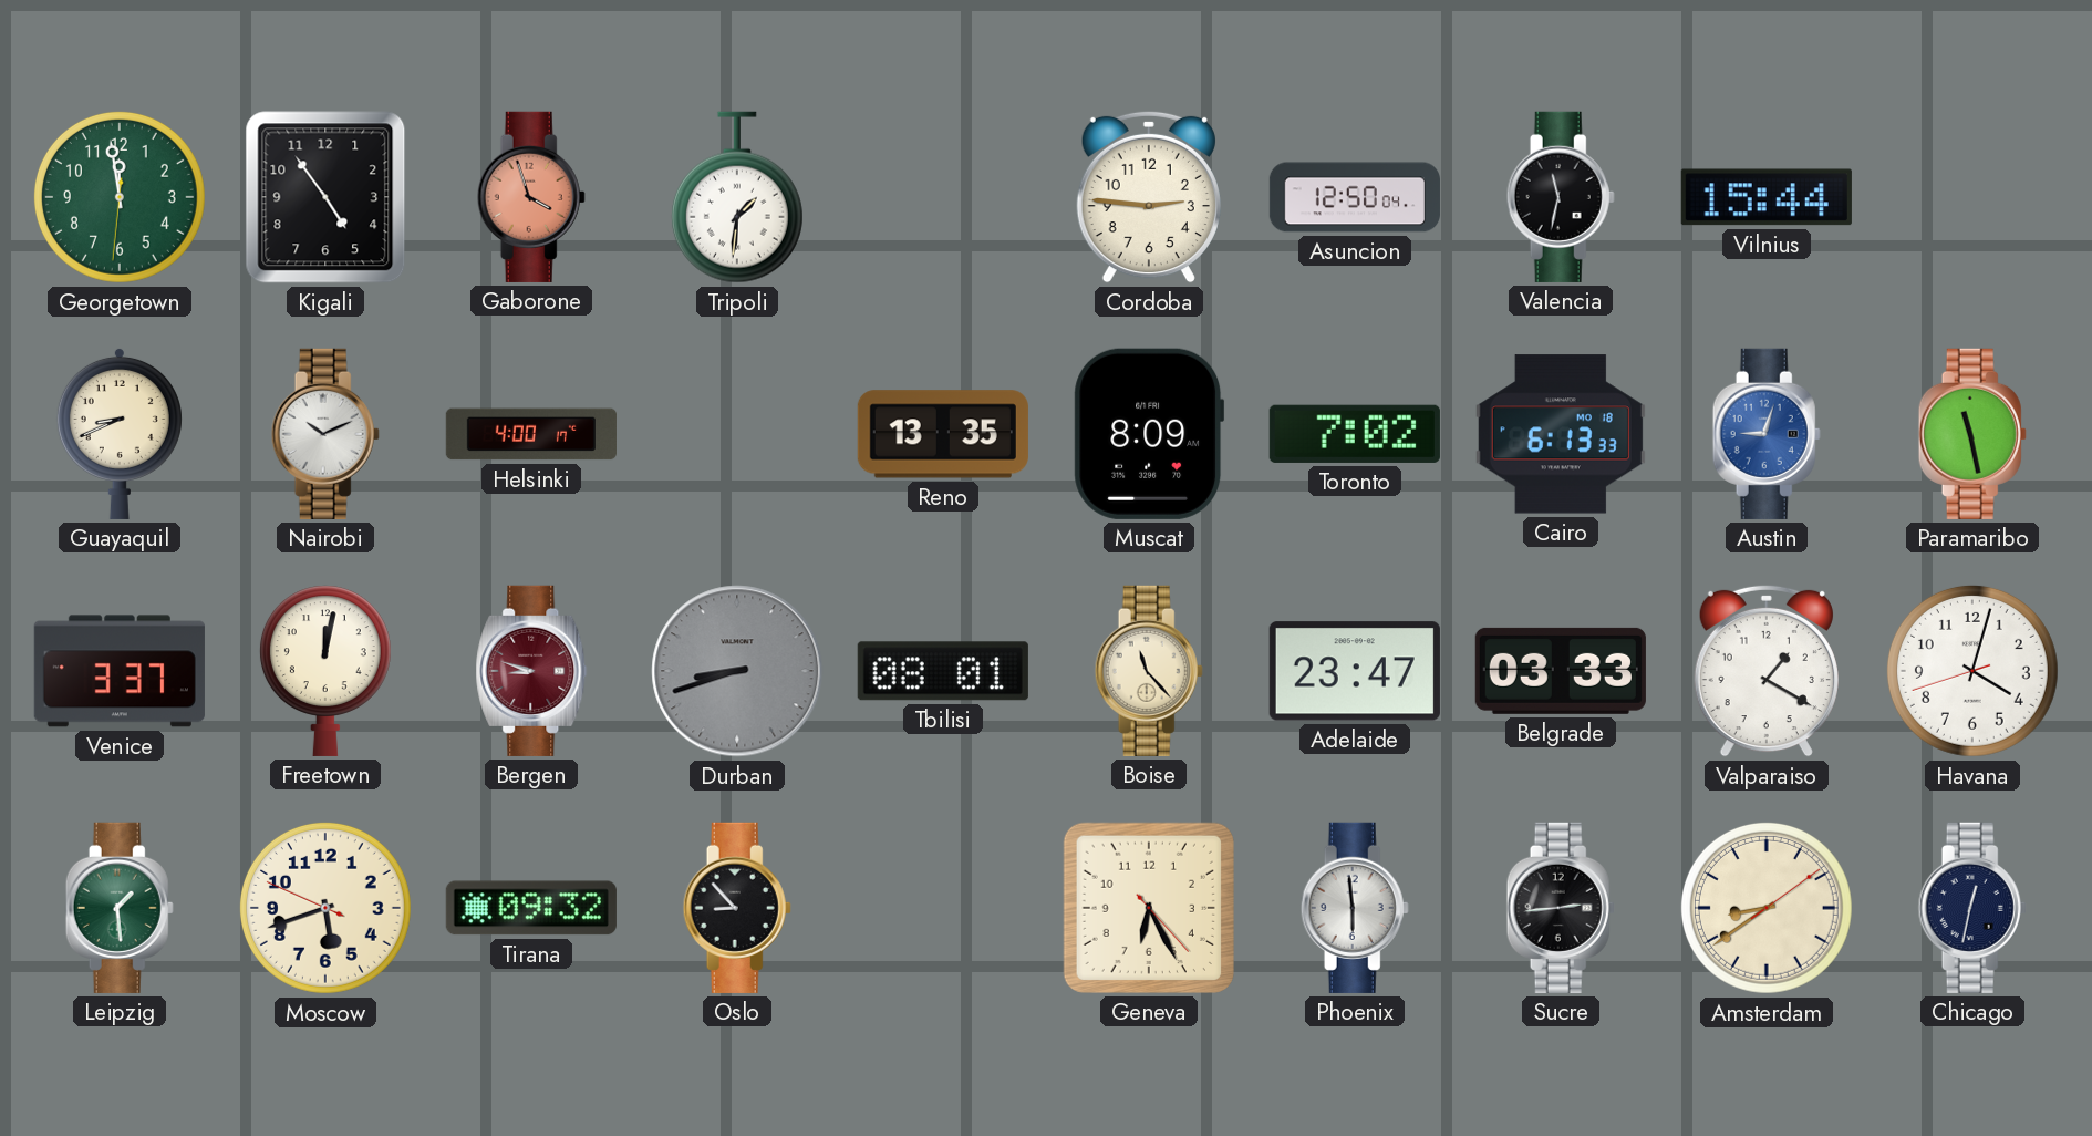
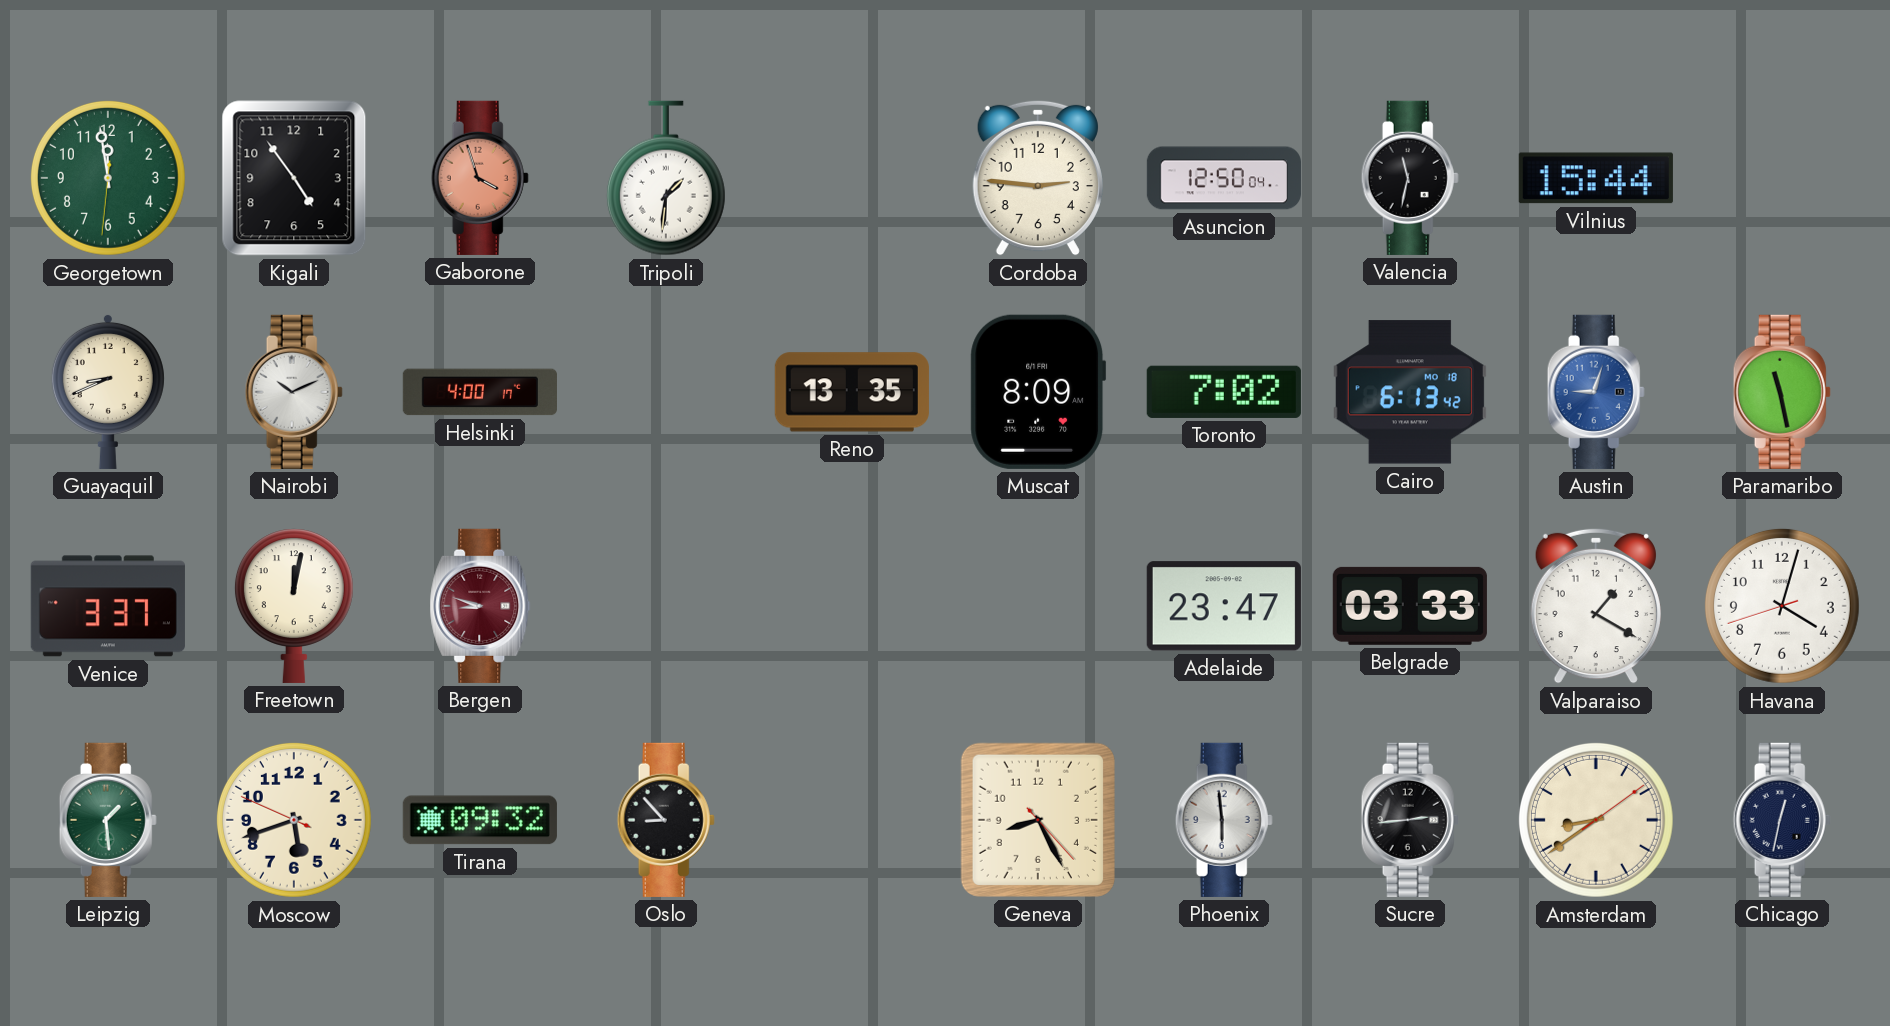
Cairo: 6:13:33 -> 6:13:42
Durban: 8:42 -> none
Tbilisi: 08:01 -> none
Boise: 11:23 -> none
Geneva: 6:25 -> 8:25
